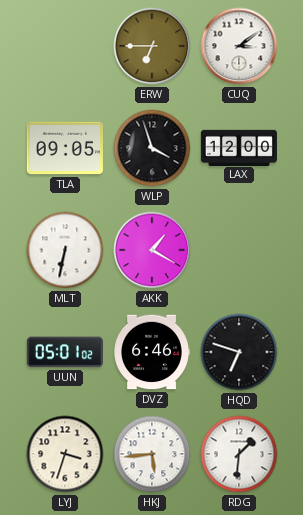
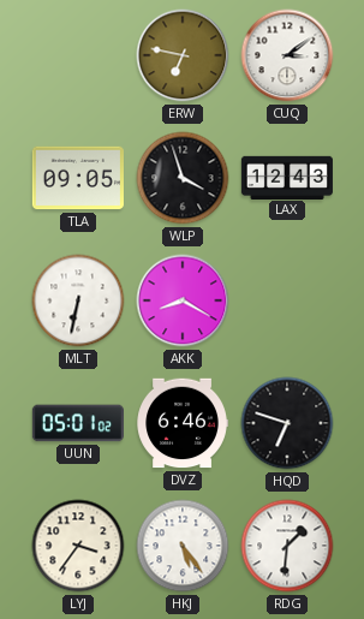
ERW: 6:45 -> 6:47
LAX: 12:00 -> 12:43
AKK: 1:20 -> 8:20
LYJ: 3:33 -> 3:36
HKJ: 5:44 -> 5:24
